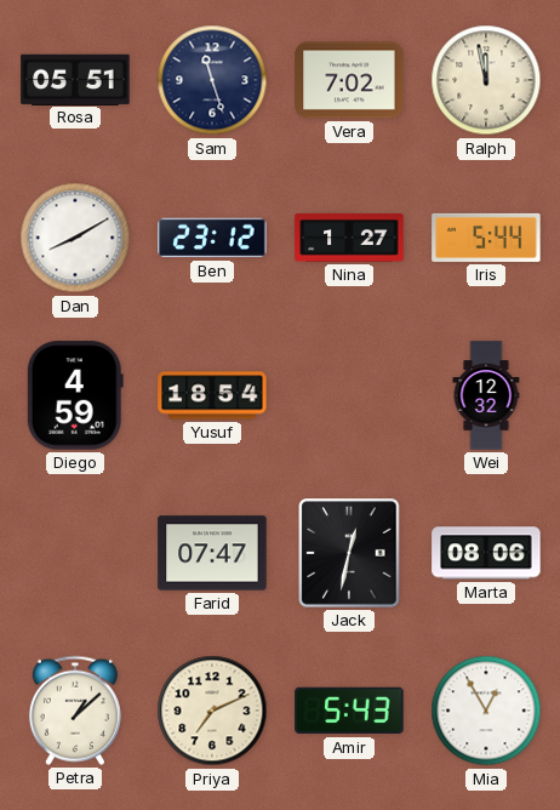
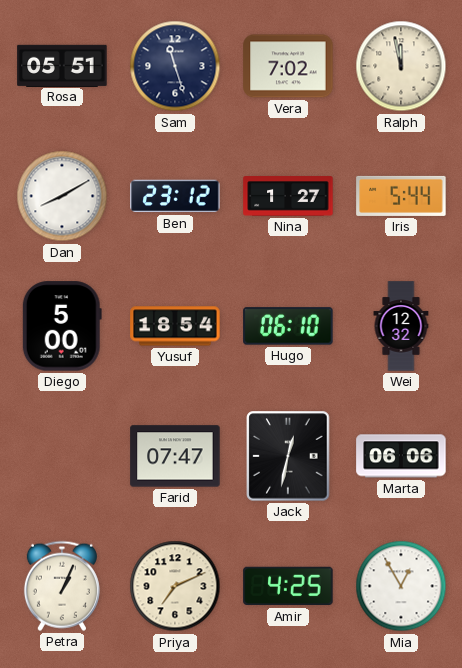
Diego: 4:59 -> 5:00
Hugo: none -> 06:10
Marta: 08:06 -> 06:06
Petra: 1:08 -> 1:04
Amir: 5:43 -> 4:25
